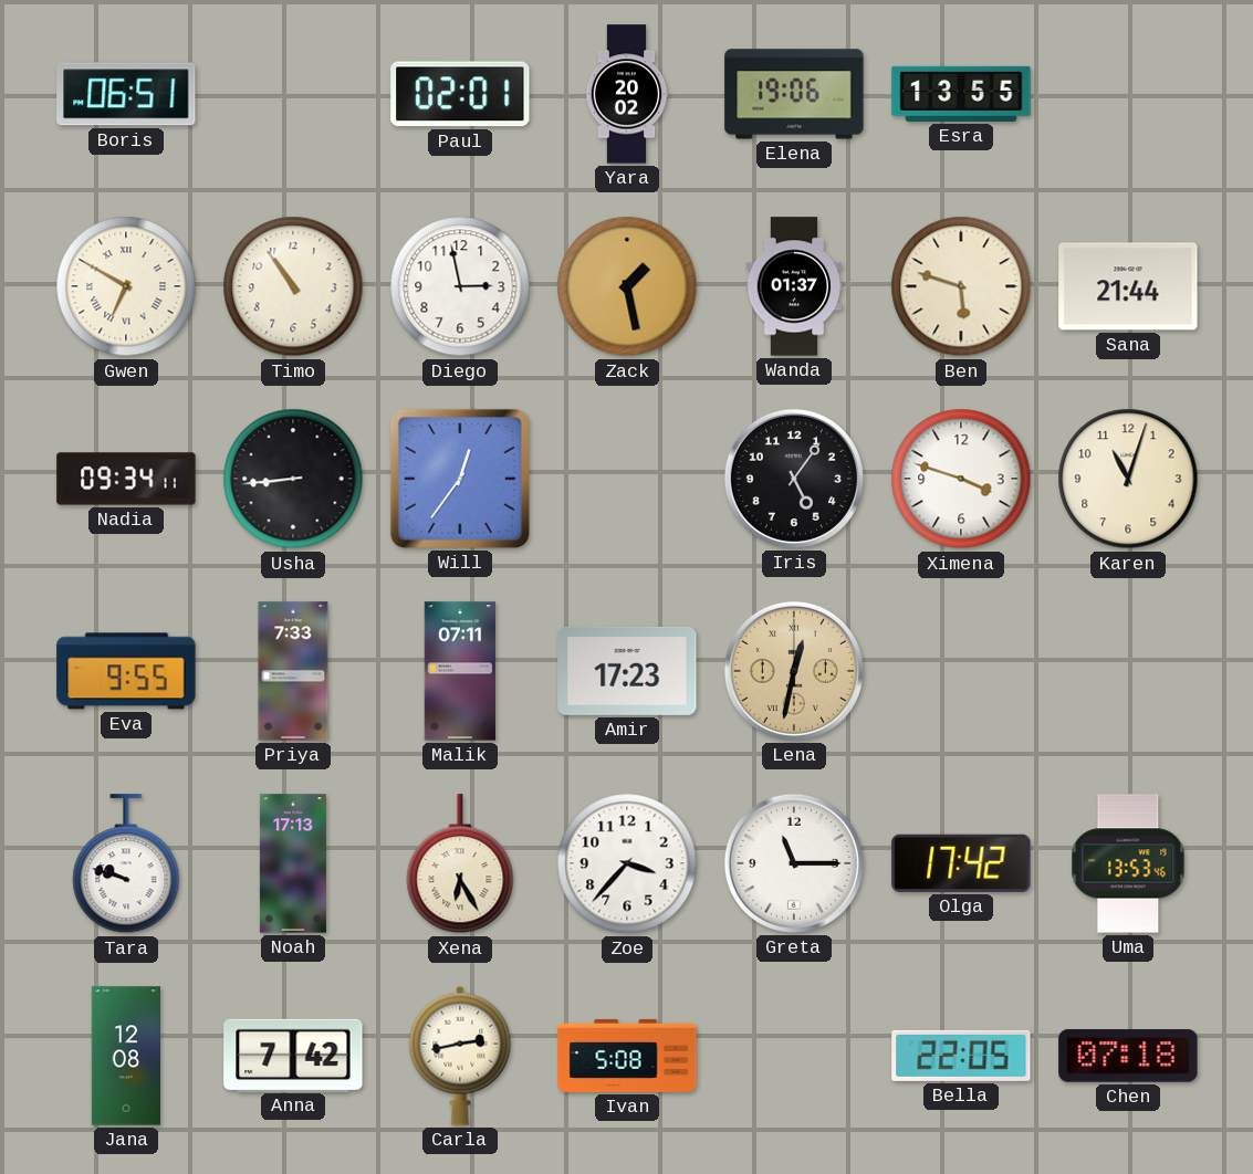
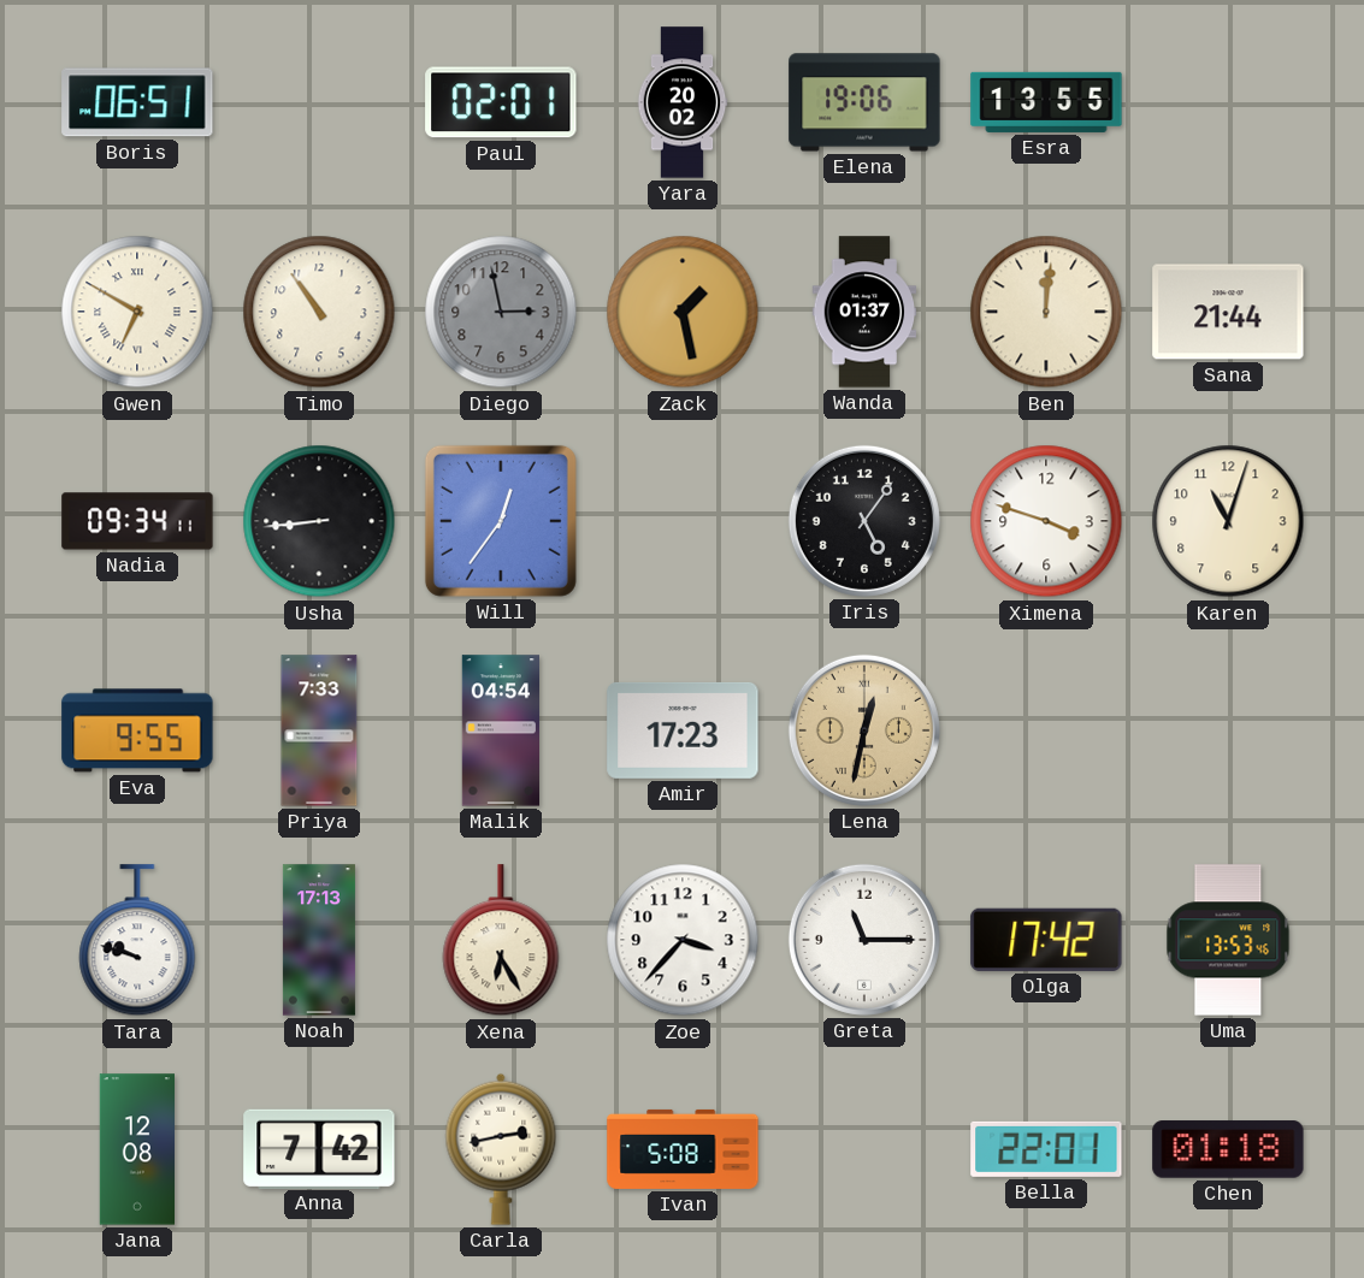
Diego dial: white -> grey
Ben: 5:48 -> 12:01
Malik: 07:11 -> 04:54
Bella: 22:05 -> 22:01
Chen: 07:18 -> 01:18
